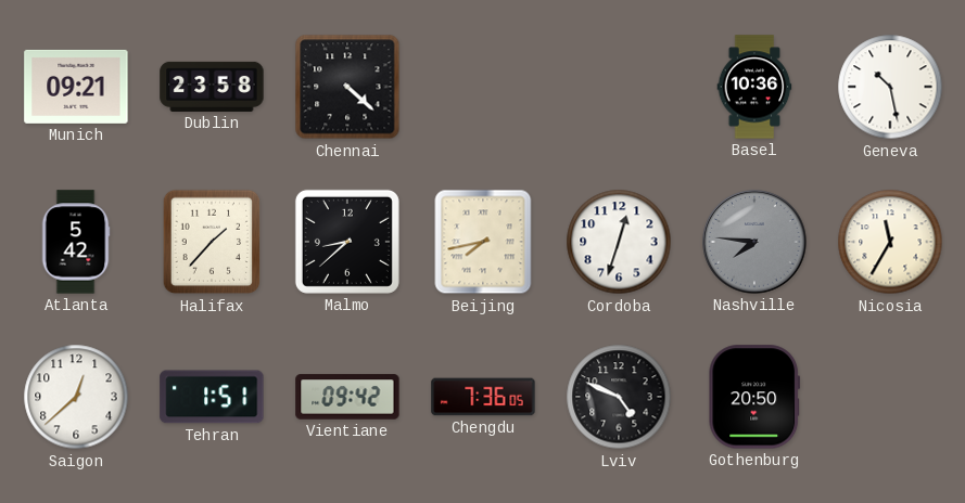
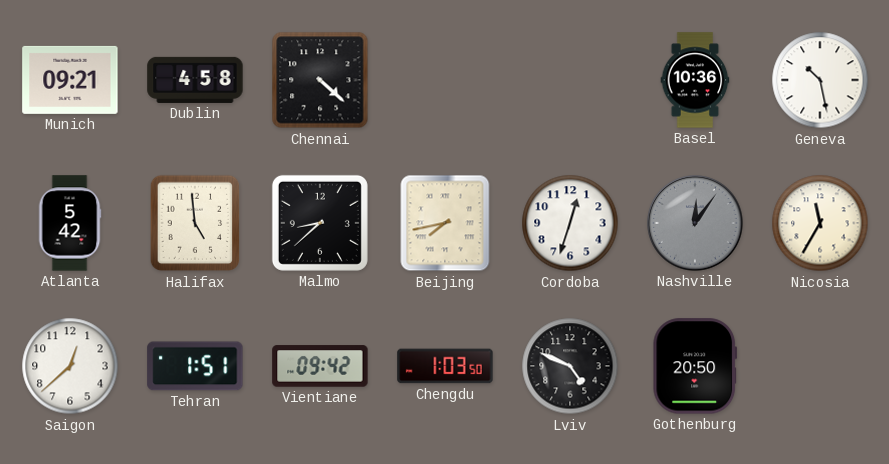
Dublin: 23:58 -> 4:58
Halifax: 1:37 -> 4:59
Nashville: 7:46 -> 12:06
Chengdu: 7:36 -> 1:03
